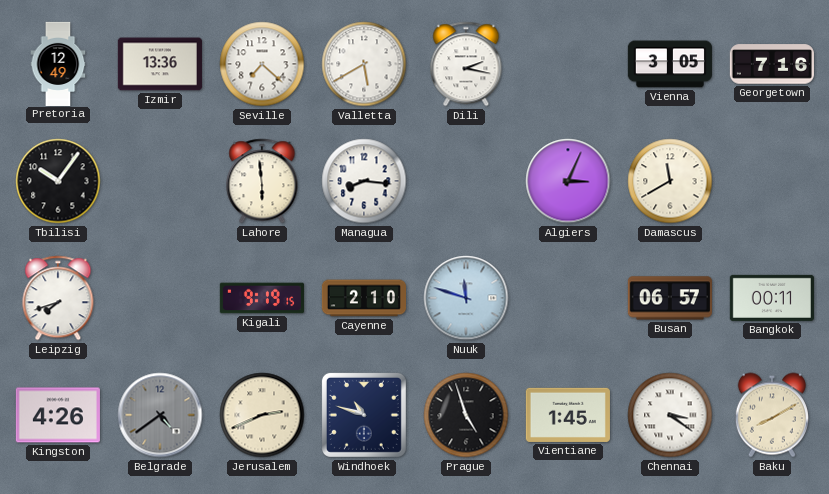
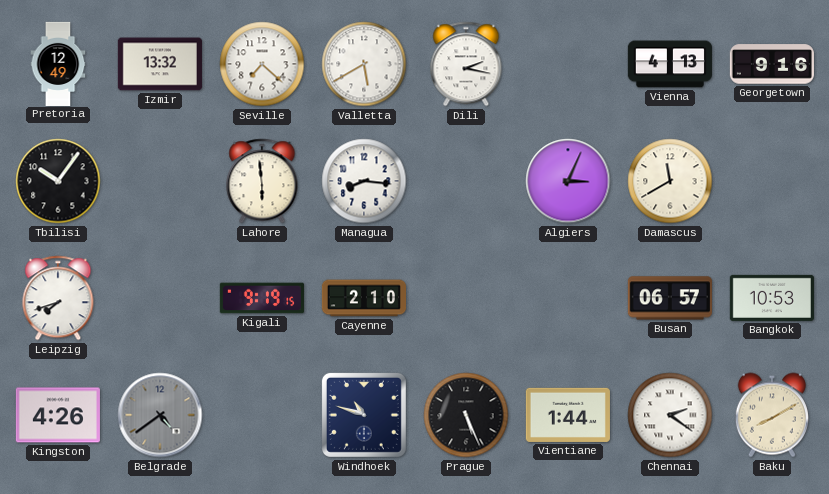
Izmir: 13:36 -> 13:32
Vienna: 3:05 -> 4:13
Georgetown: 7:16 -> 9:16
Nuuk: 11:48 -> none
Bangkok: 00:11 -> 10:53
Jerusalem: 2:41 -> none
Prague: 4:57 -> 5:26
Vientiane: 1:45 -> 1:44
Chennai: 3:21 -> 2:21
